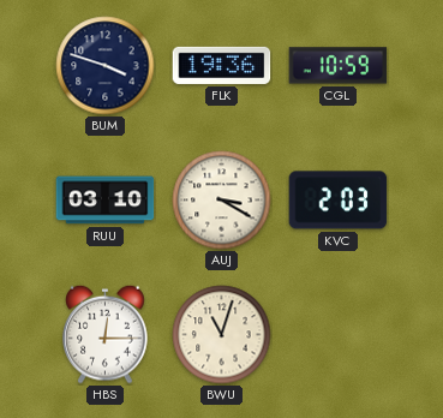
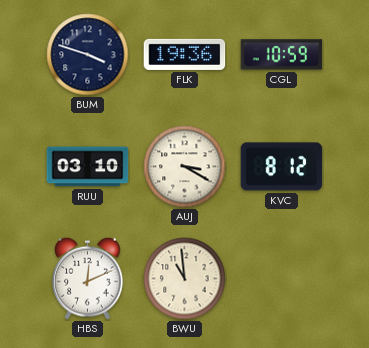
KVC: 2:03 -> 8:12
HBS: 12:15 -> 12:11
BWU: 11:03 -> 10:59
